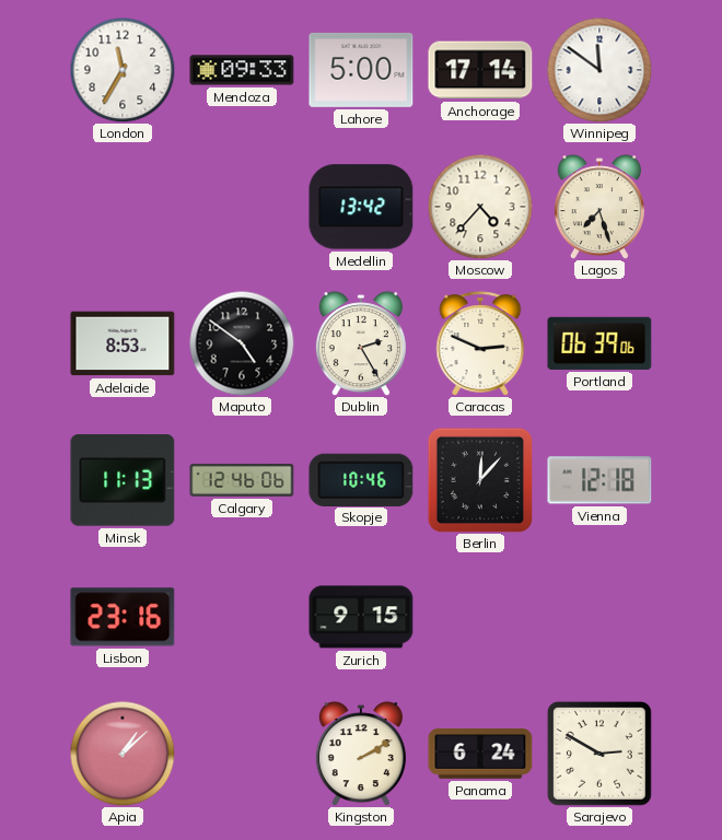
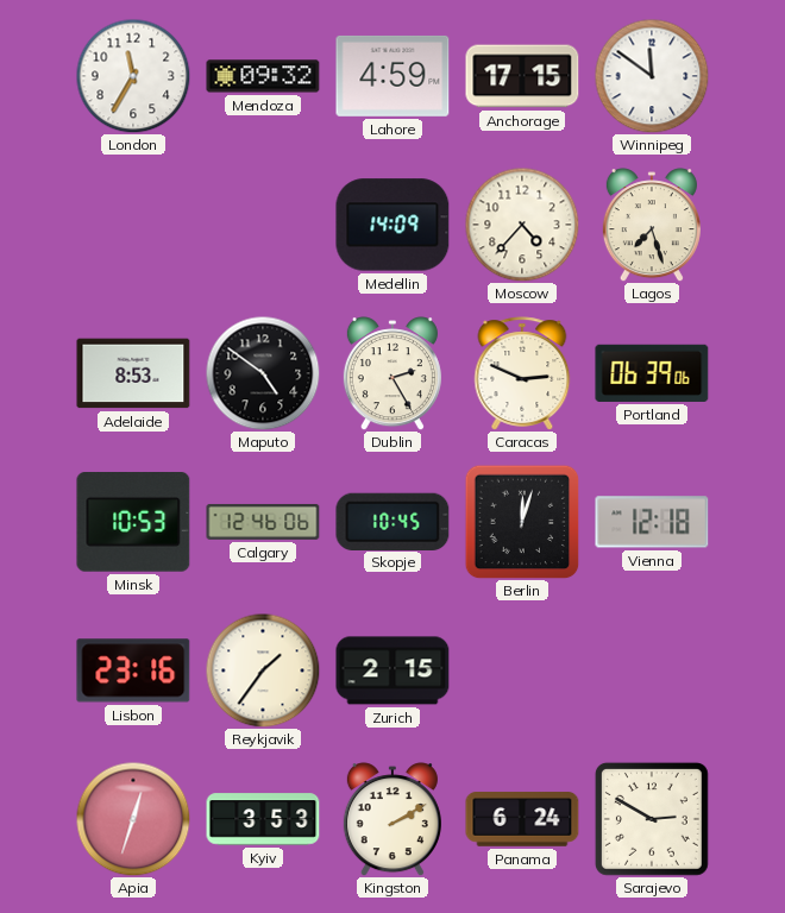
Mendoza: 09:33 -> 09:32
Lahore: 5:00 -> 4:59
Anchorage: 17:14 -> 17:15
Medellin: 13:42 -> 14:09
Minsk: 11:13 -> 10:53
Skopje: 10:46 -> 10:45
Berlin: 12:07 -> 12:03
Reykjavik: none -> 1:36
Zurich: 9:15 -> 2:15
Apia: 1:08 -> 12:33
Kyiv: none -> 3:53
